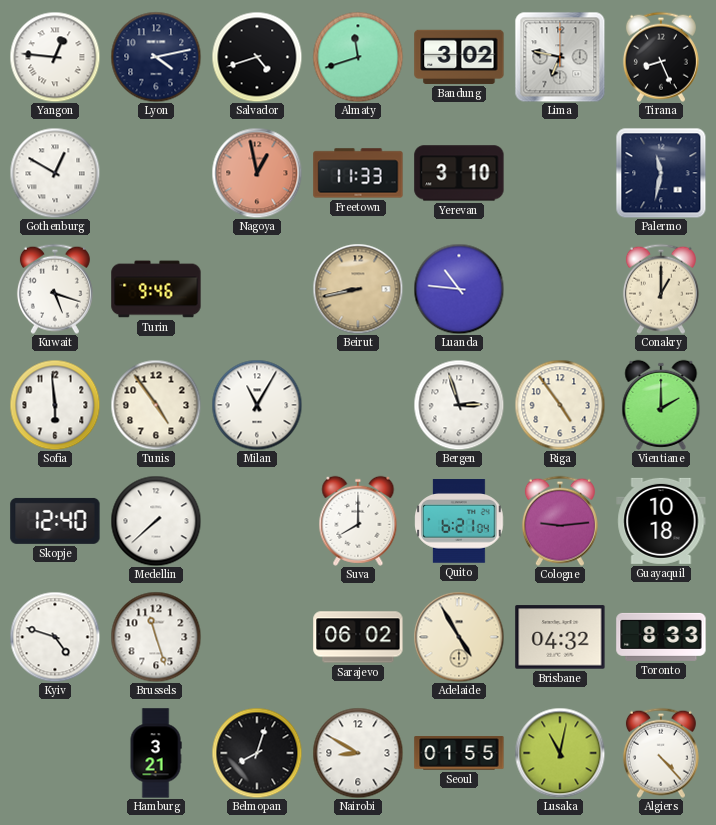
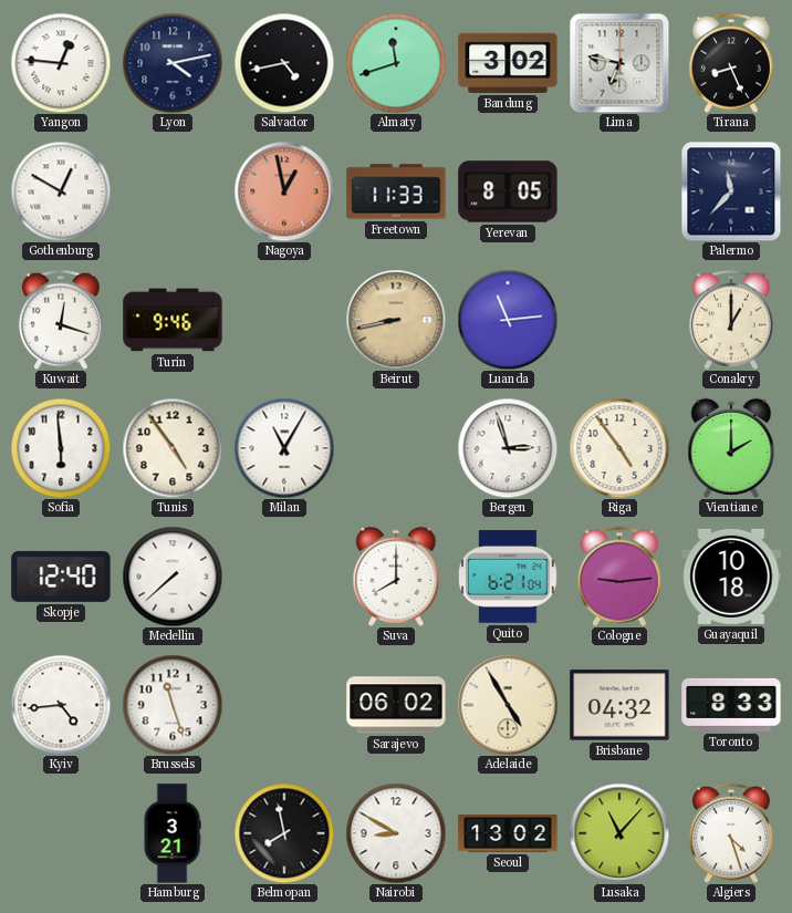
Salvador: 4:42 -> 4:43
Yerevan: 3:10 -> 8:05
Palermo: 11:32 -> 11:37
Kuwait: 5:18 -> 12:18
Luanda: 10:46 -> 11:14
Kyiv: 4:48 -> 4:44
Belmopan: 8:03 -> 7:58
Seoul: 01:55 -> 13:02
Lusaka: 11:02 -> 11:07
Algiers: 4:23 -> 4:27
